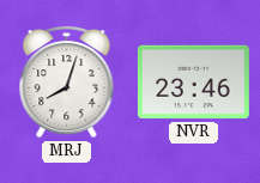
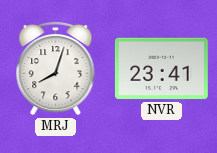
NVR: 23:46 -> 23:41
